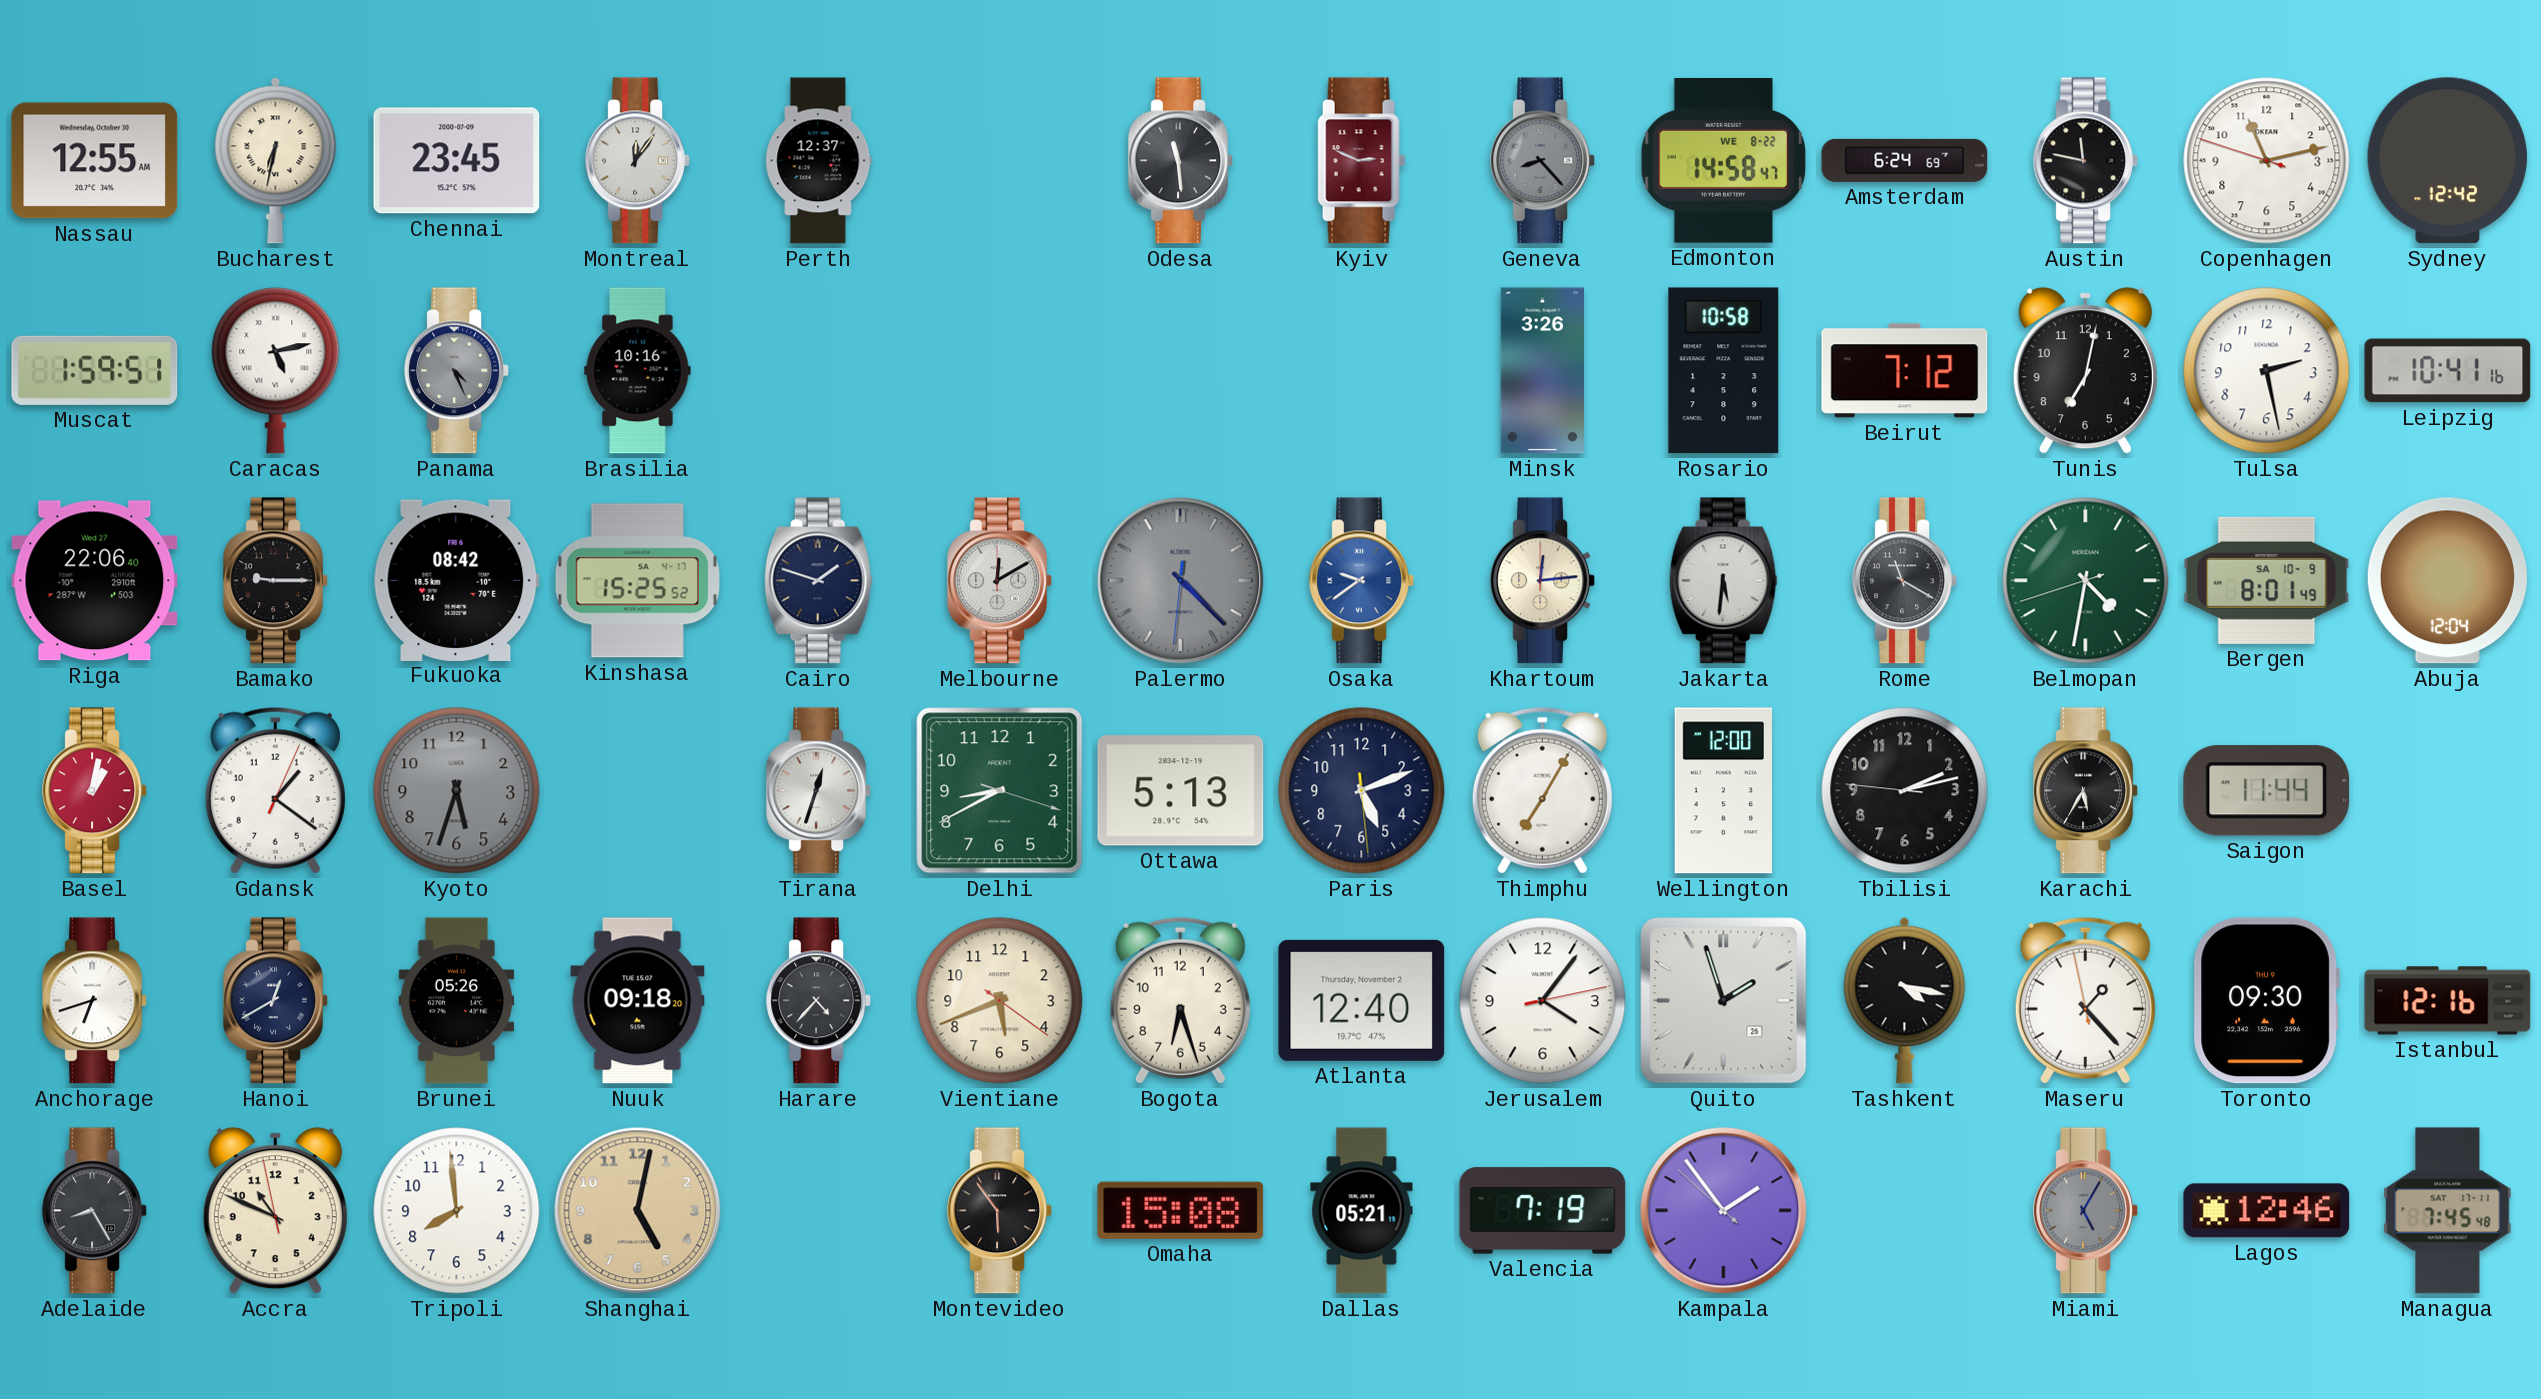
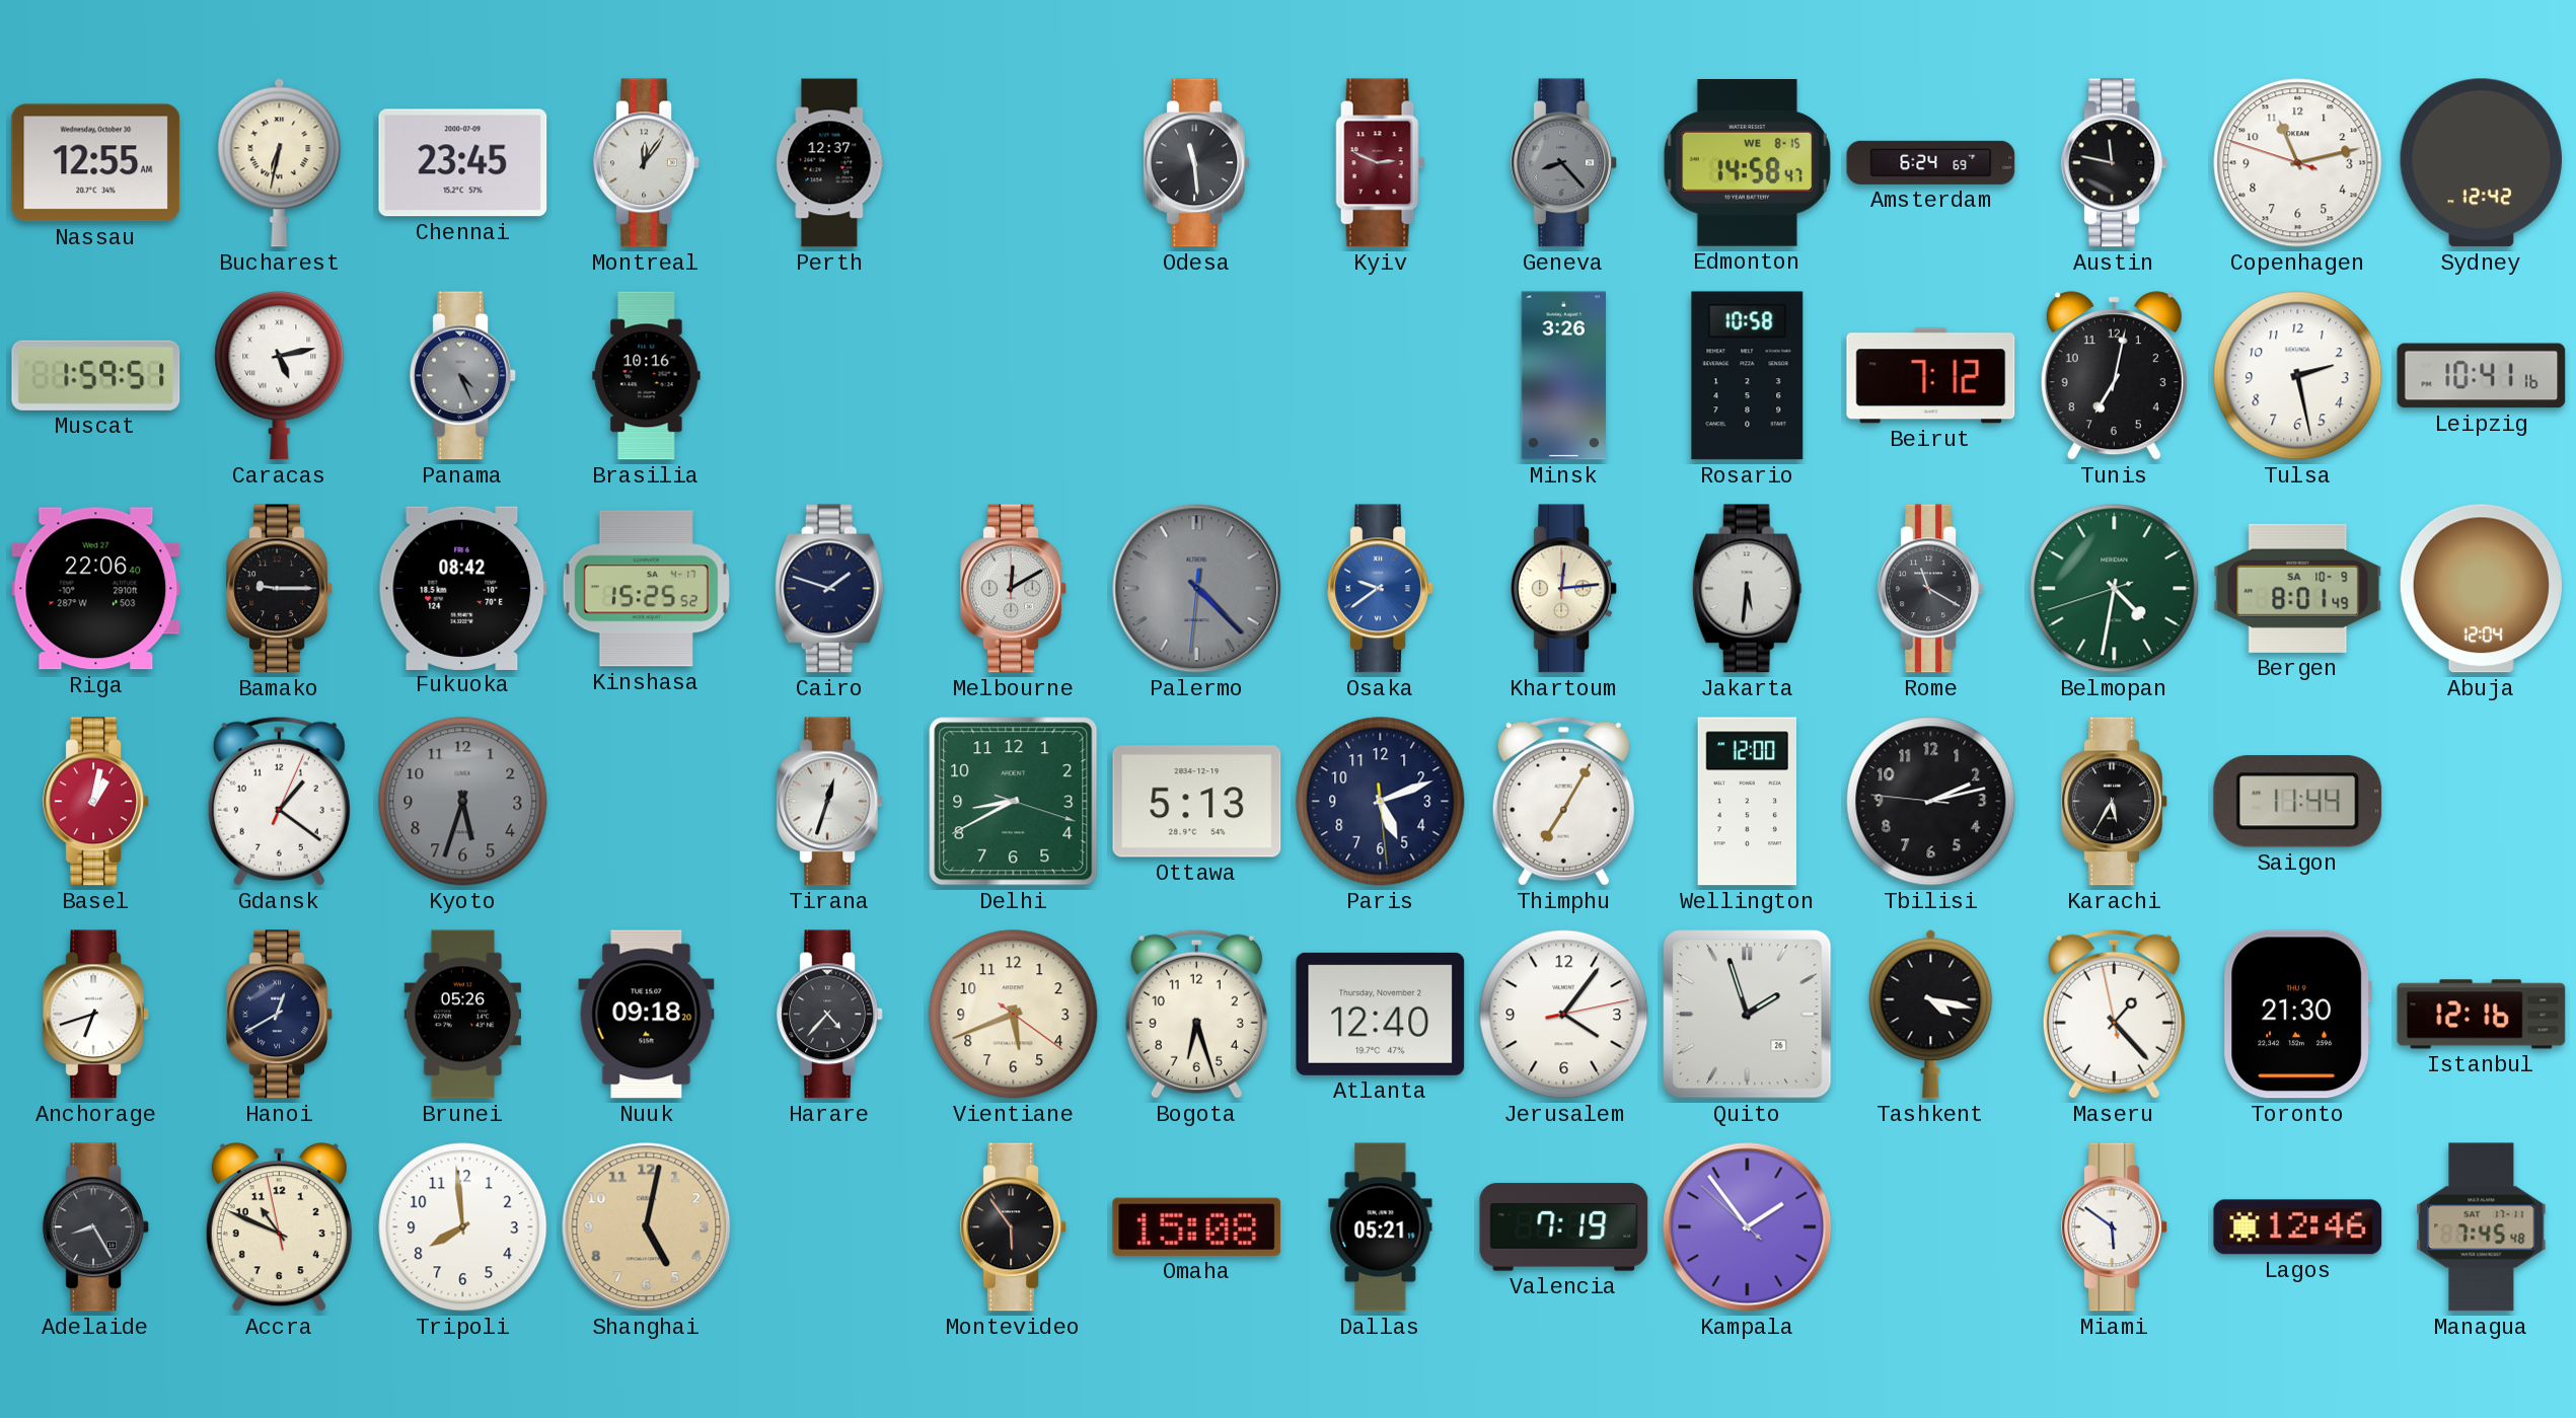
Edmonton date: WE 8-22 -> WE 8-15
Toronto: 09:30 -> 21:30
Miami: 5:05 -> 5:51
Miami dial: grey -> white
